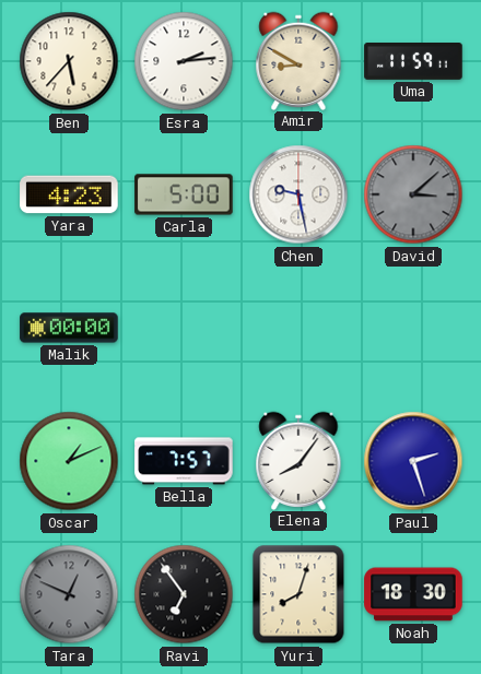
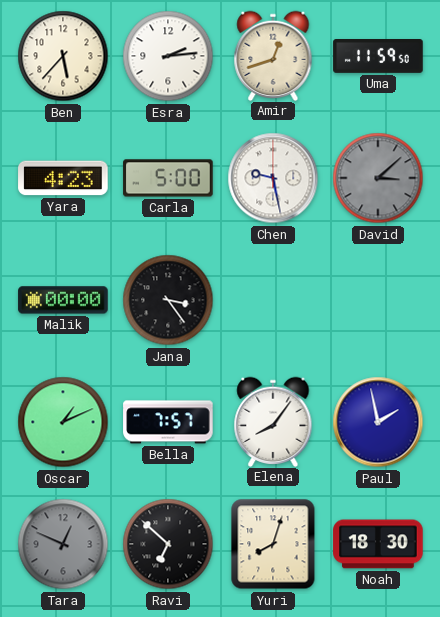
Amir: 8:50 -> 12:42
Uma: 11:59:11 -> 11:59:50
Jana: none -> 3:24
Paul: 2:27 -> 1:58
Ravi: 6:54 -> 6:52
